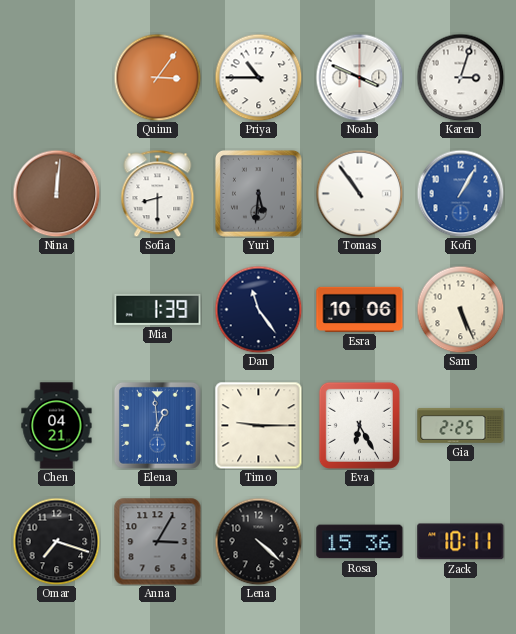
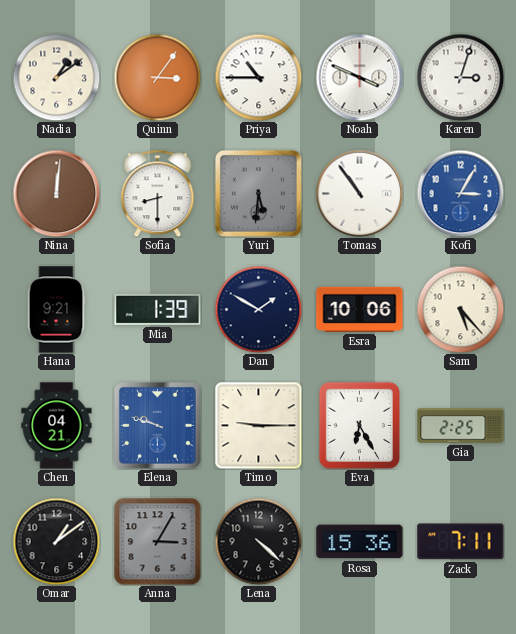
Nadia: none -> 1:09
Kofi: 1:05 -> 3:05
Hana: none -> 9:21
Dan: 11:24 -> 1:50
Sam: 5:26 -> 5:23
Elena: 12:59 -> 9:48
Omar: 7:18 -> 1:09
Zack: 10:11 -> 7:11
